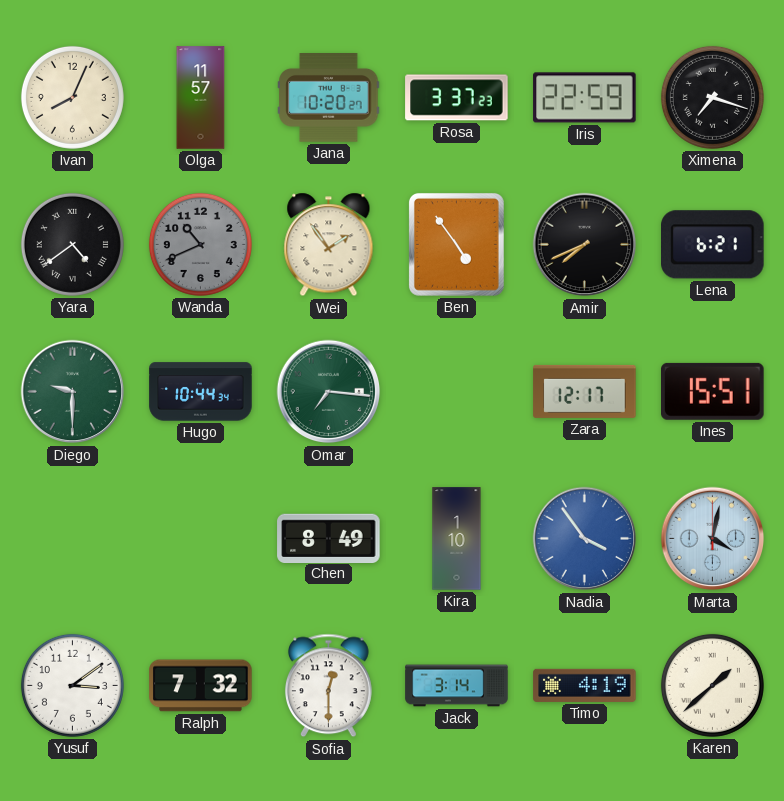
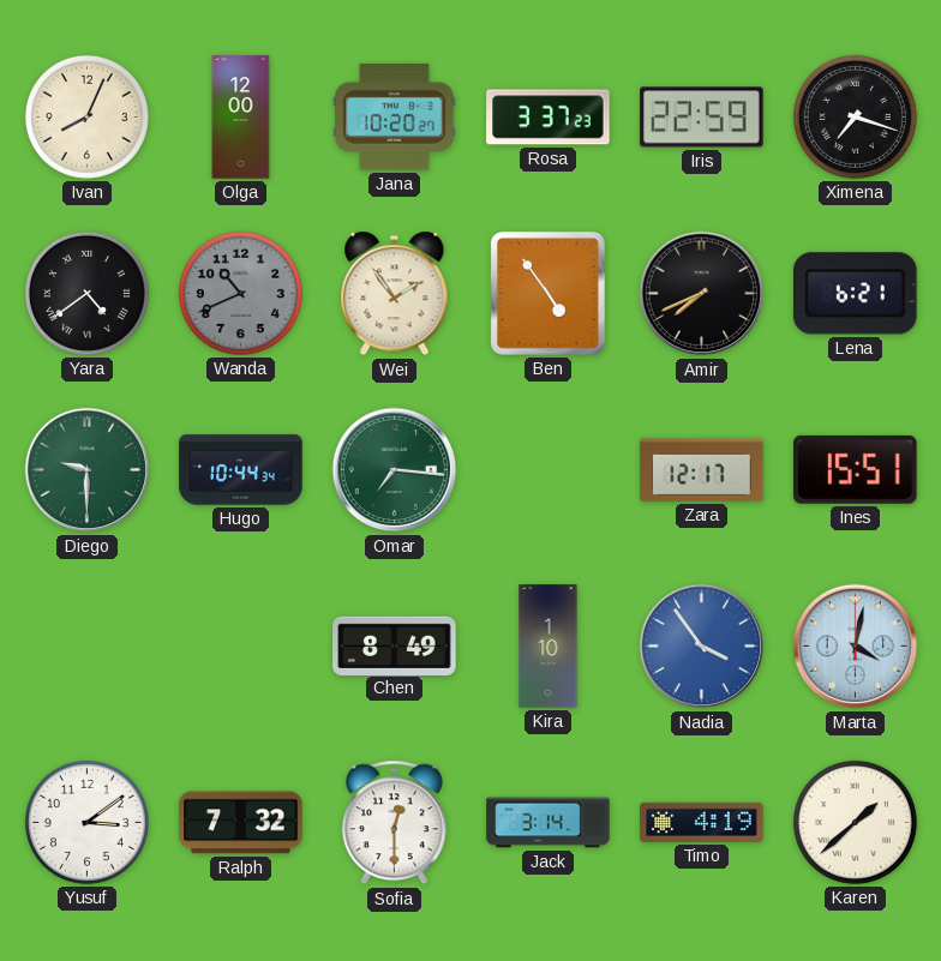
Olga: 11:57 -> 12:00
